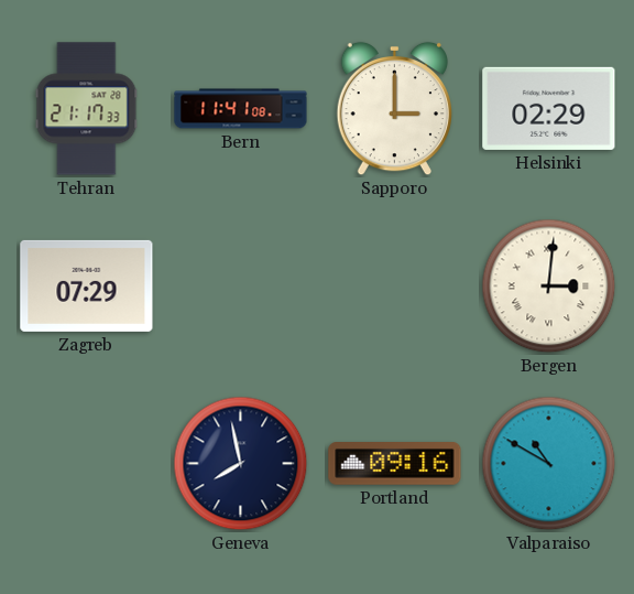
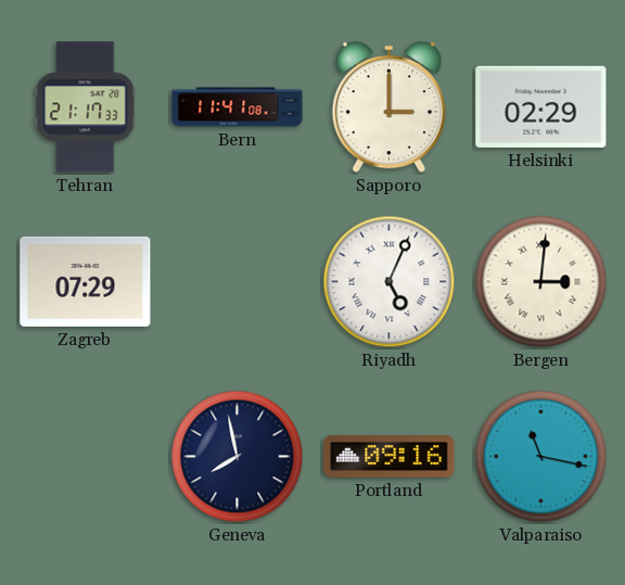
Riyadh: none -> 5:04
Valparaiso: 10:50 -> 11:17
